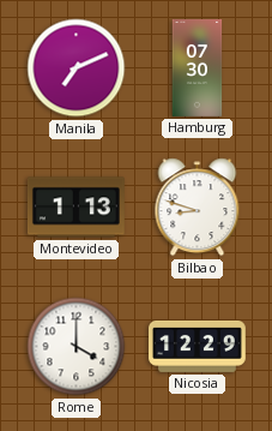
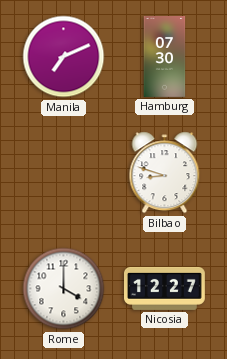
Montevideo: 1:13 -> none
Nicosia: 12:29 -> 12:27
